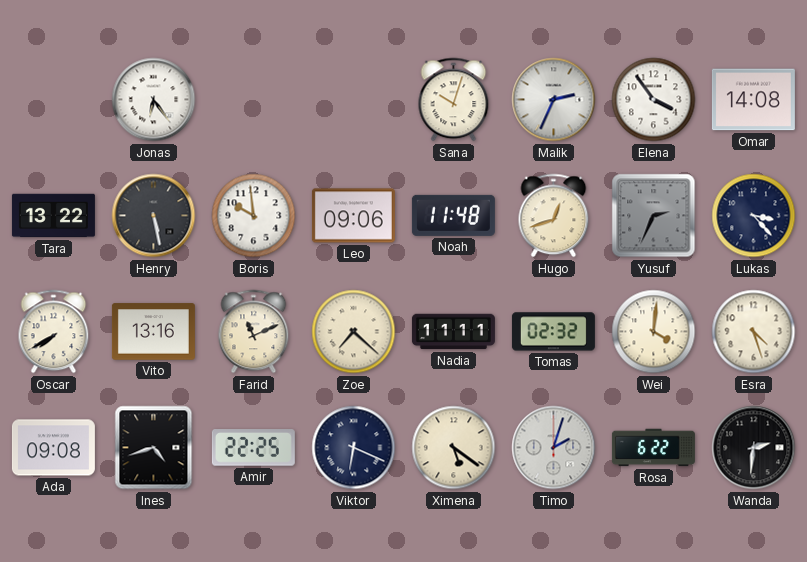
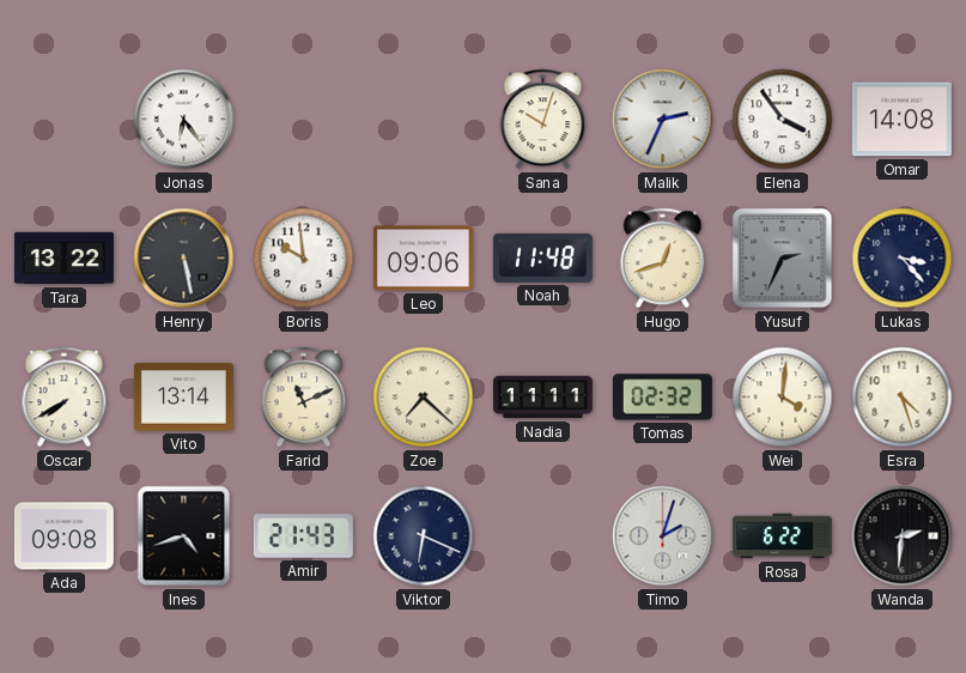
Vito: 13:16 -> 13:14
Amir: 22:25 -> 21:43
Ximena: 5:21 -> none
